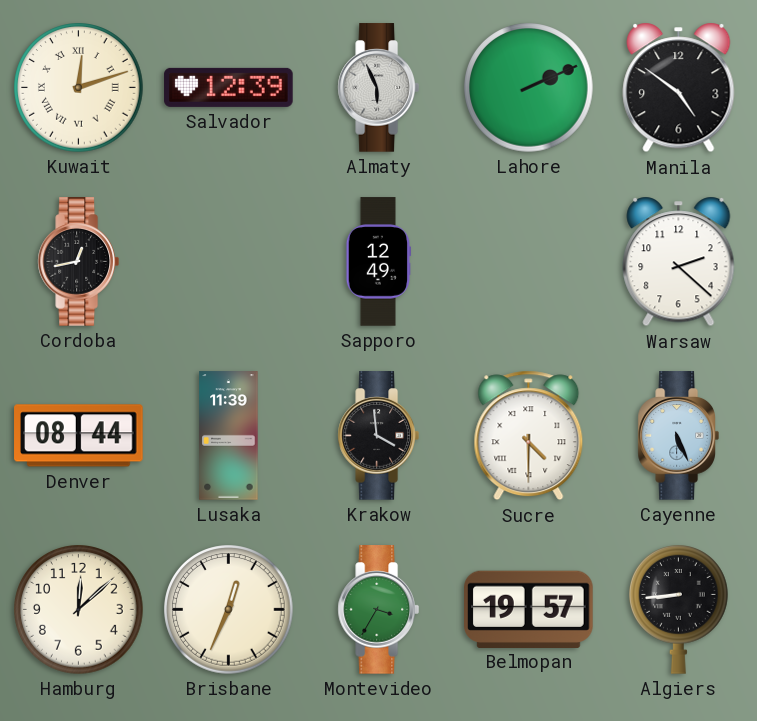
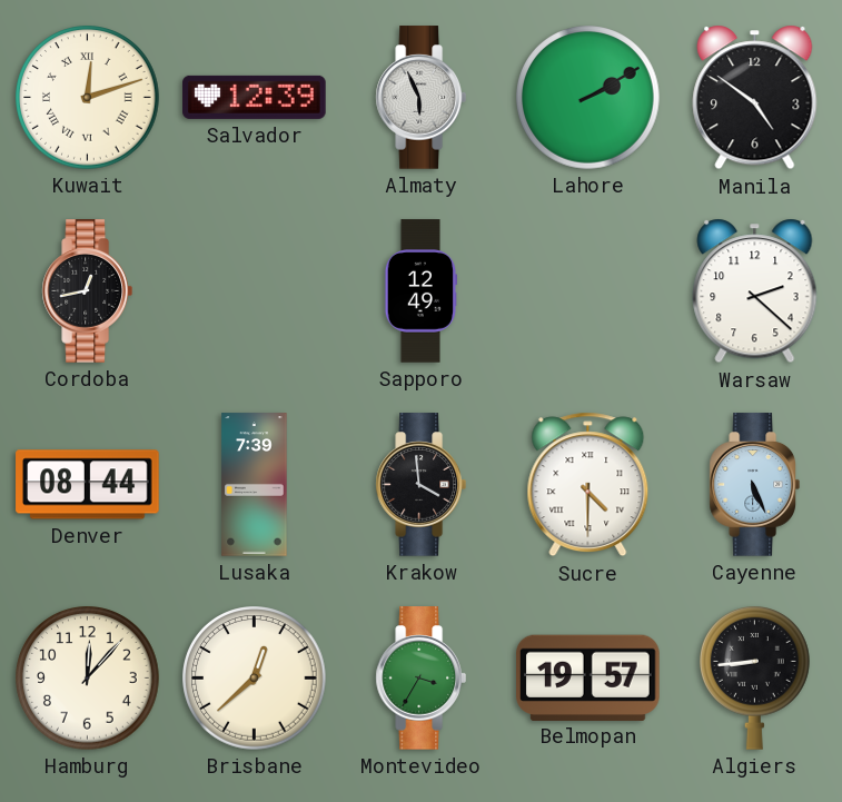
Lahore: 2:11 -> 2:10
Lusaka: 11:39 -> 7:39
Hamburg: 12:08 -> 12:07
Brisbane: 12:34 -> 12:38
